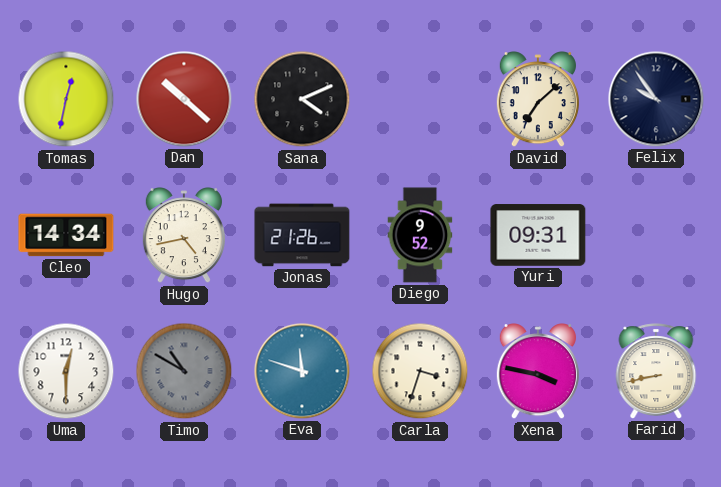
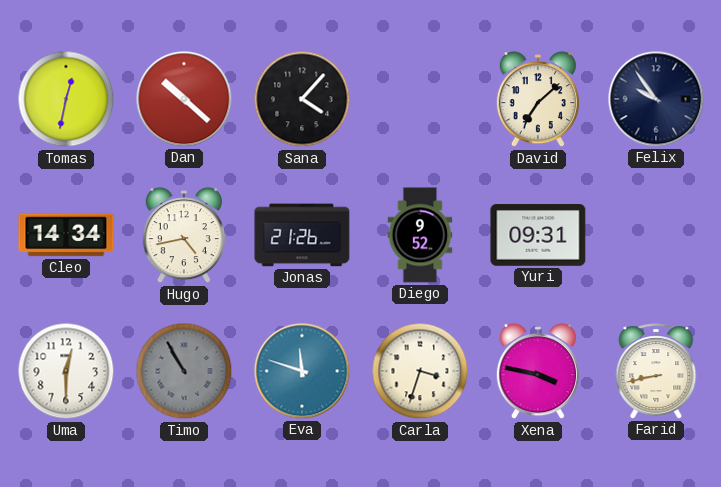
Sana: 4:11 -> 4:07
Timo: 10:50 -> 10:55
